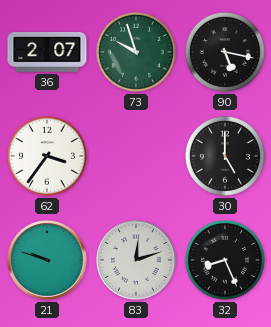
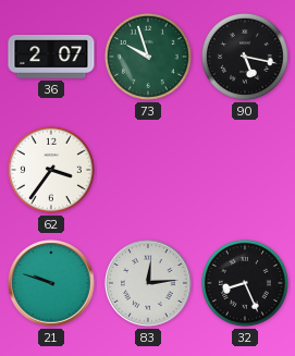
30: 5:00 -> none
83: 12:12 -> 12:14
